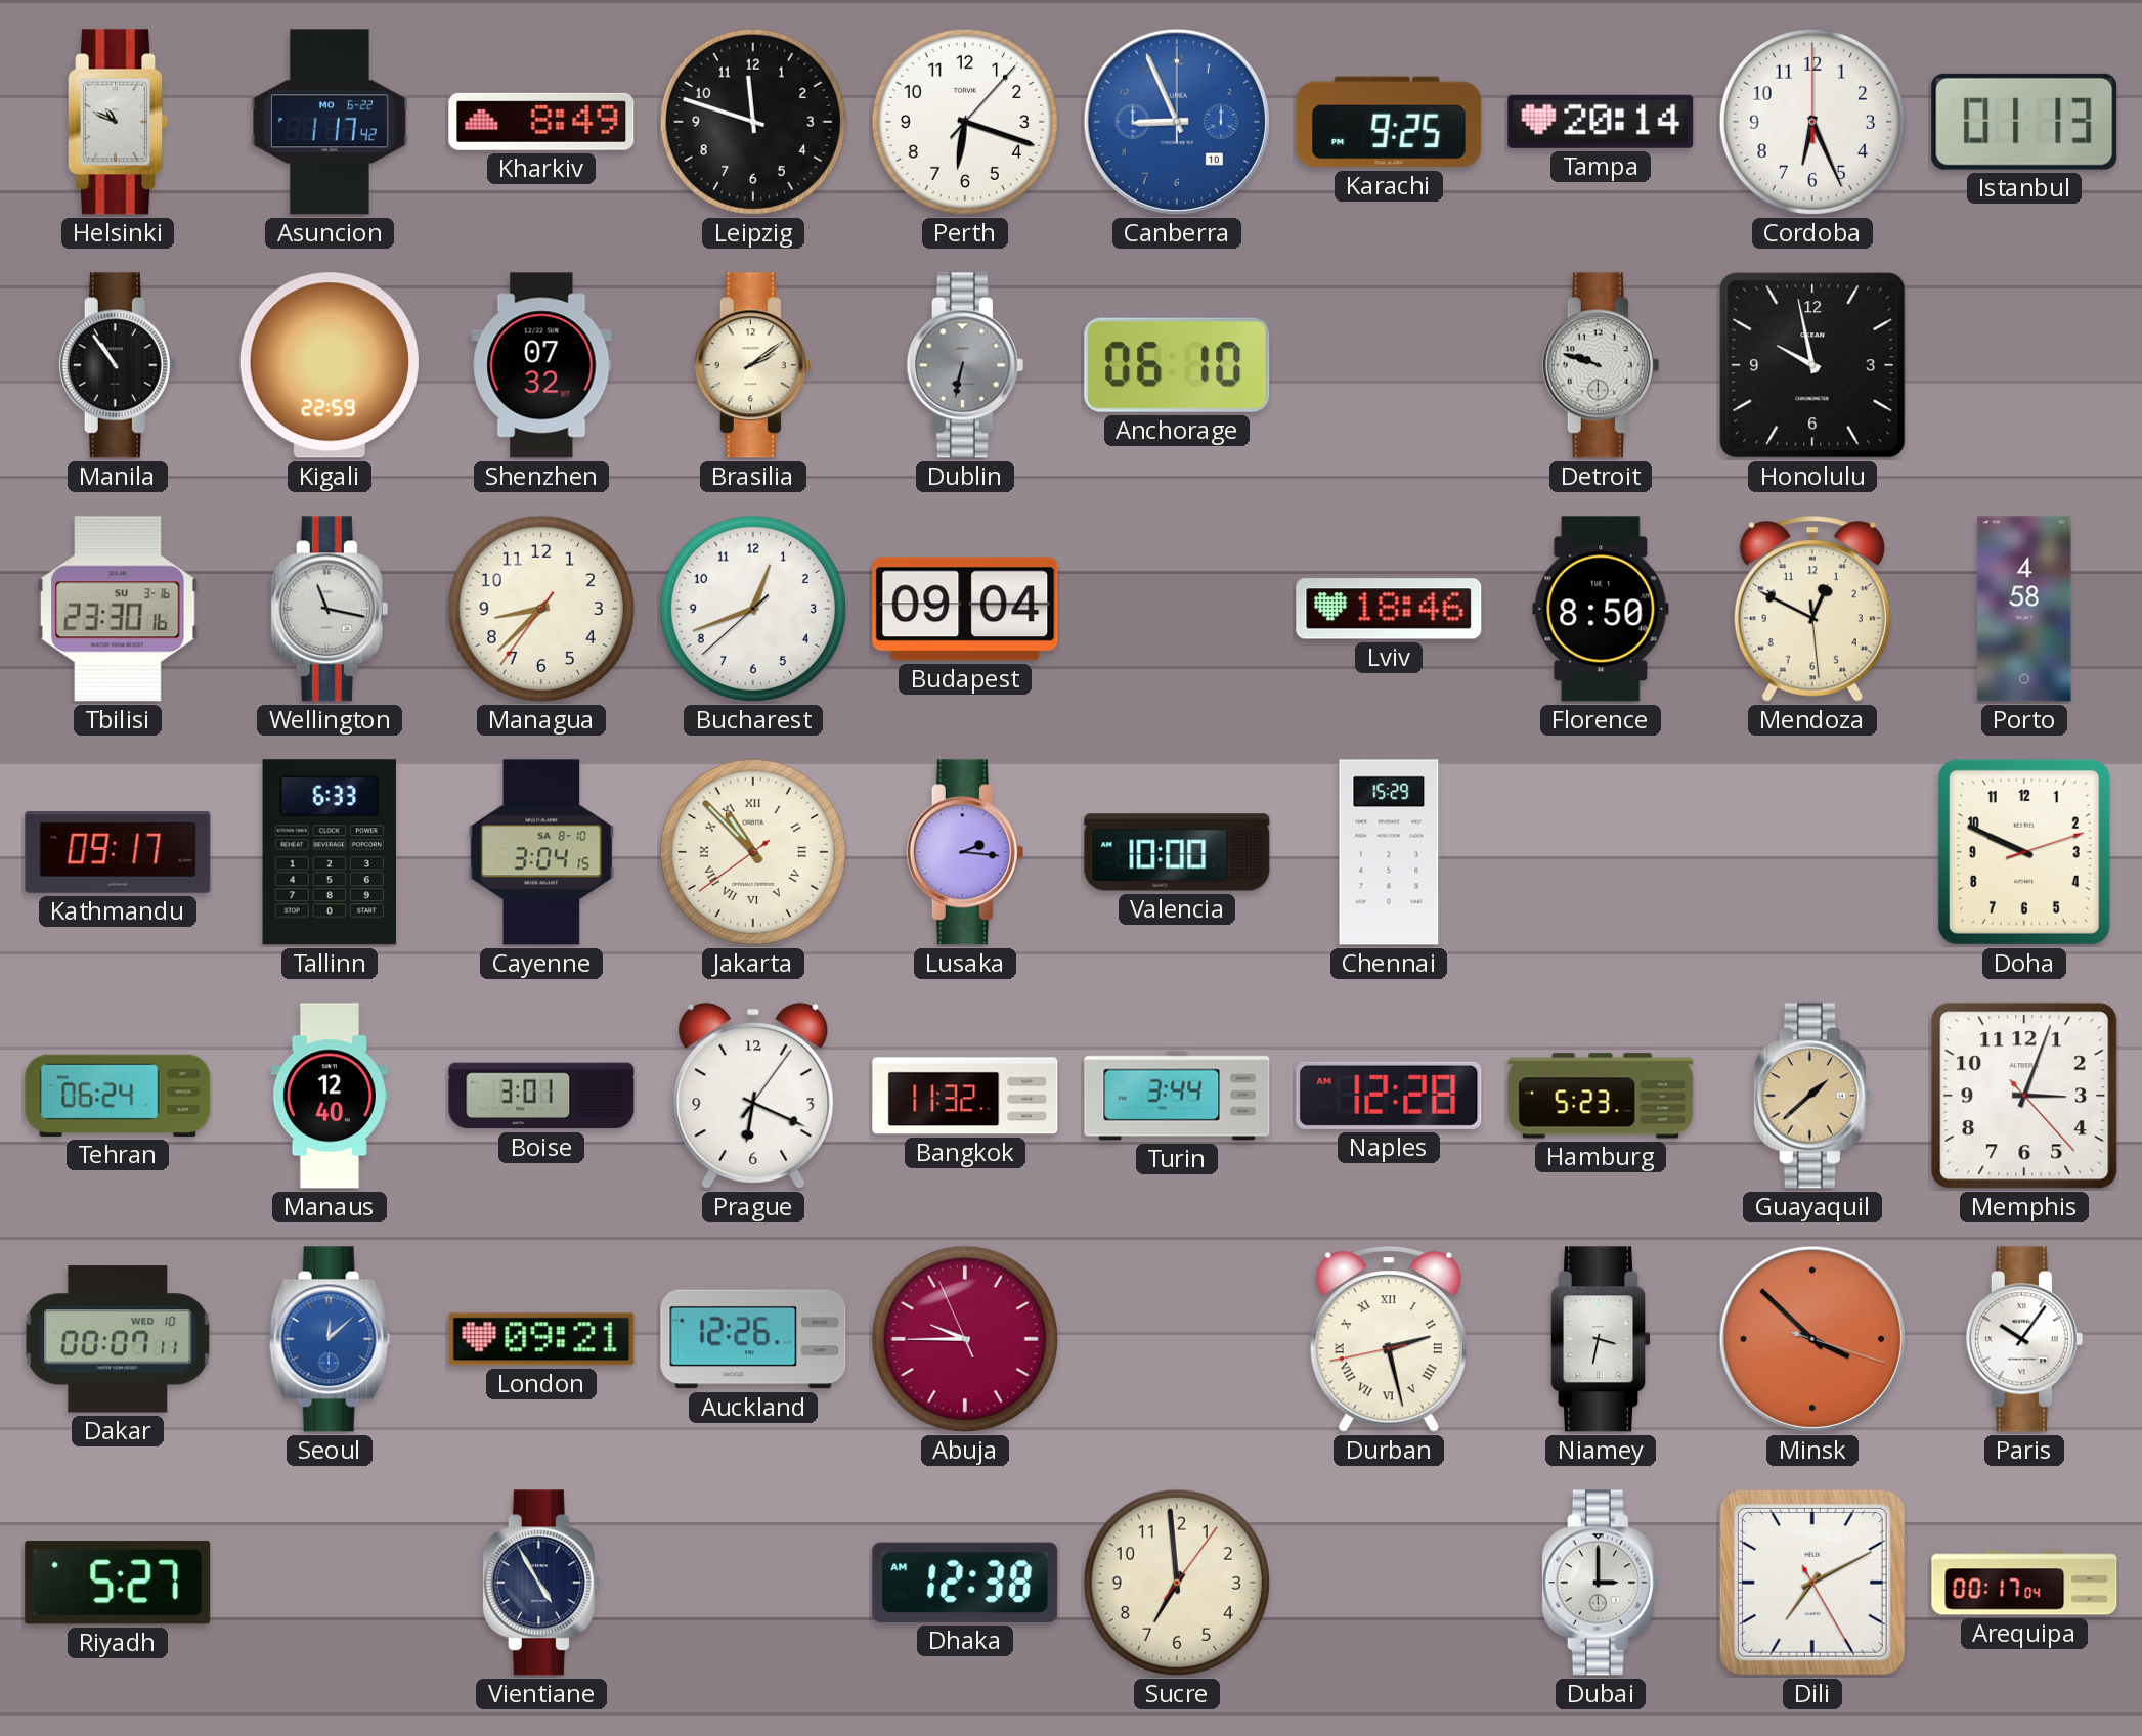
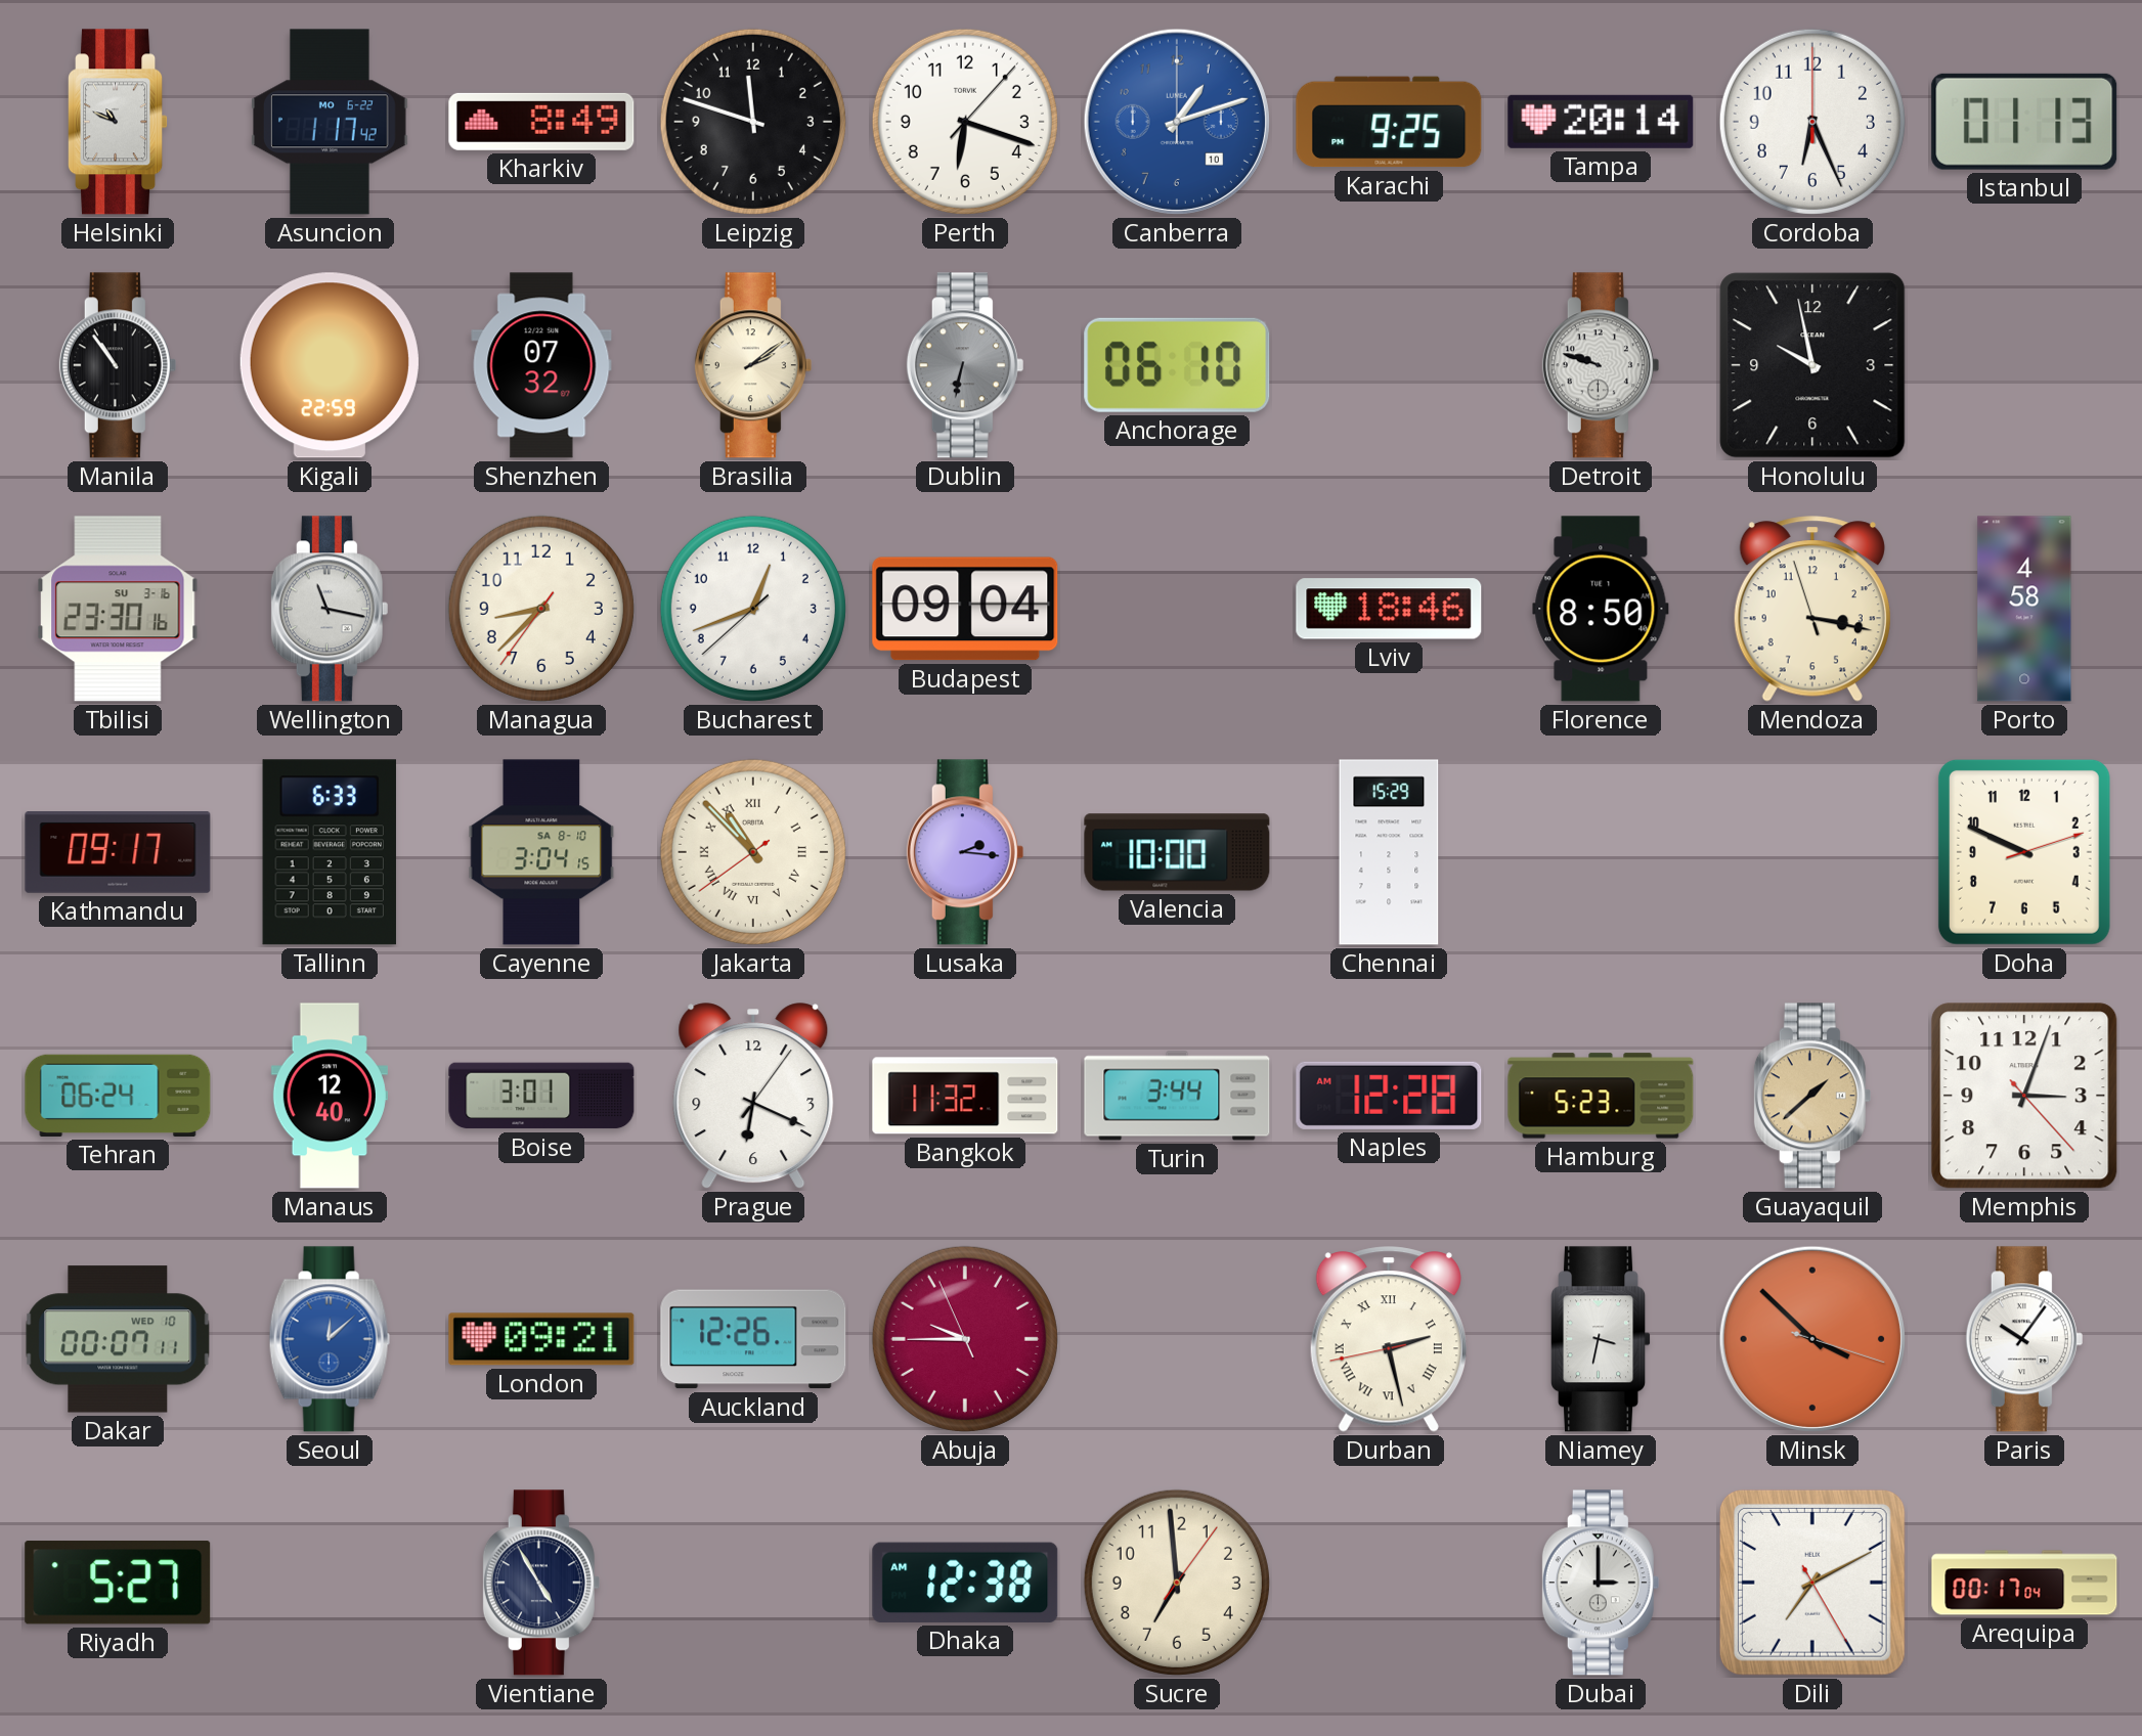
Canberra: 8:56 -> 1:12
Mendoza: 12:49 -> 3:16
